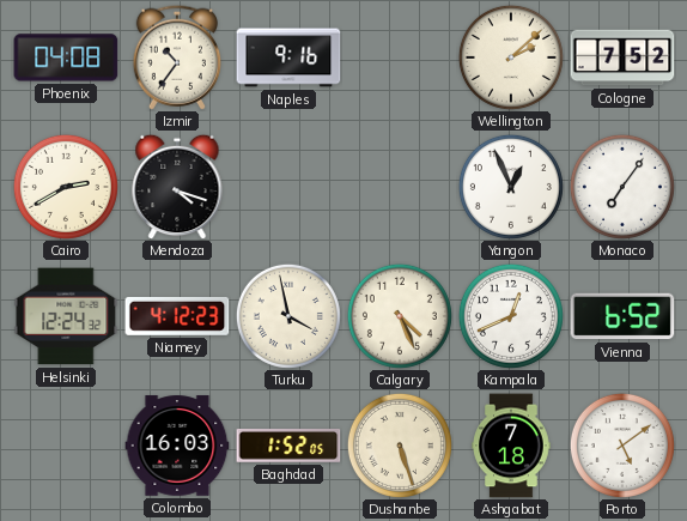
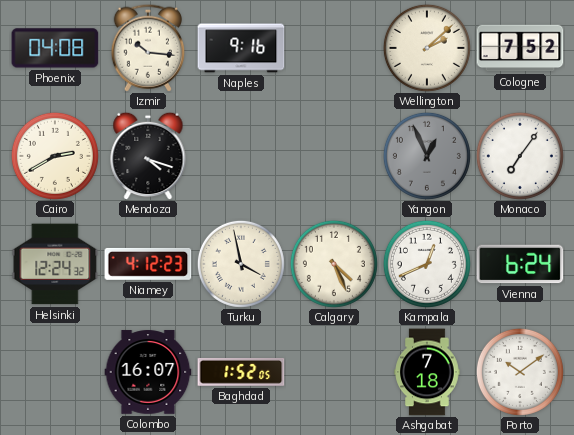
Izmir: 10:36 -> 10:16
Yangon dial: white -> grey
Vienna: 6:52 -> 6:24
Colombo: 16:03 -> 16:07
Dushanbe: 5:27 -> none
Porto: 5:09 -> 10:09
